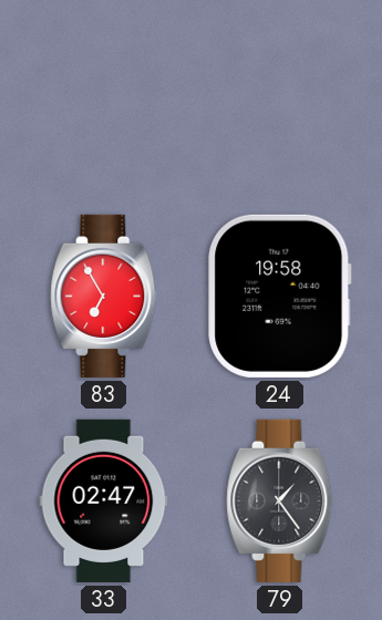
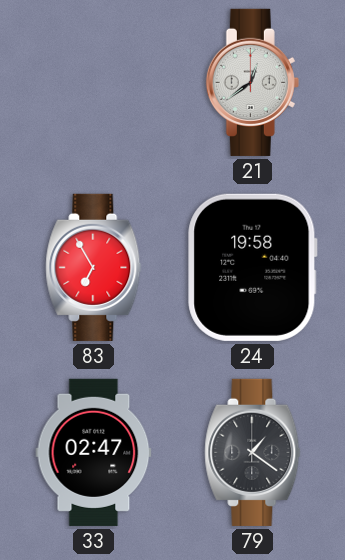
21: none -> 12:39
79: 1:24 -> 1:21
